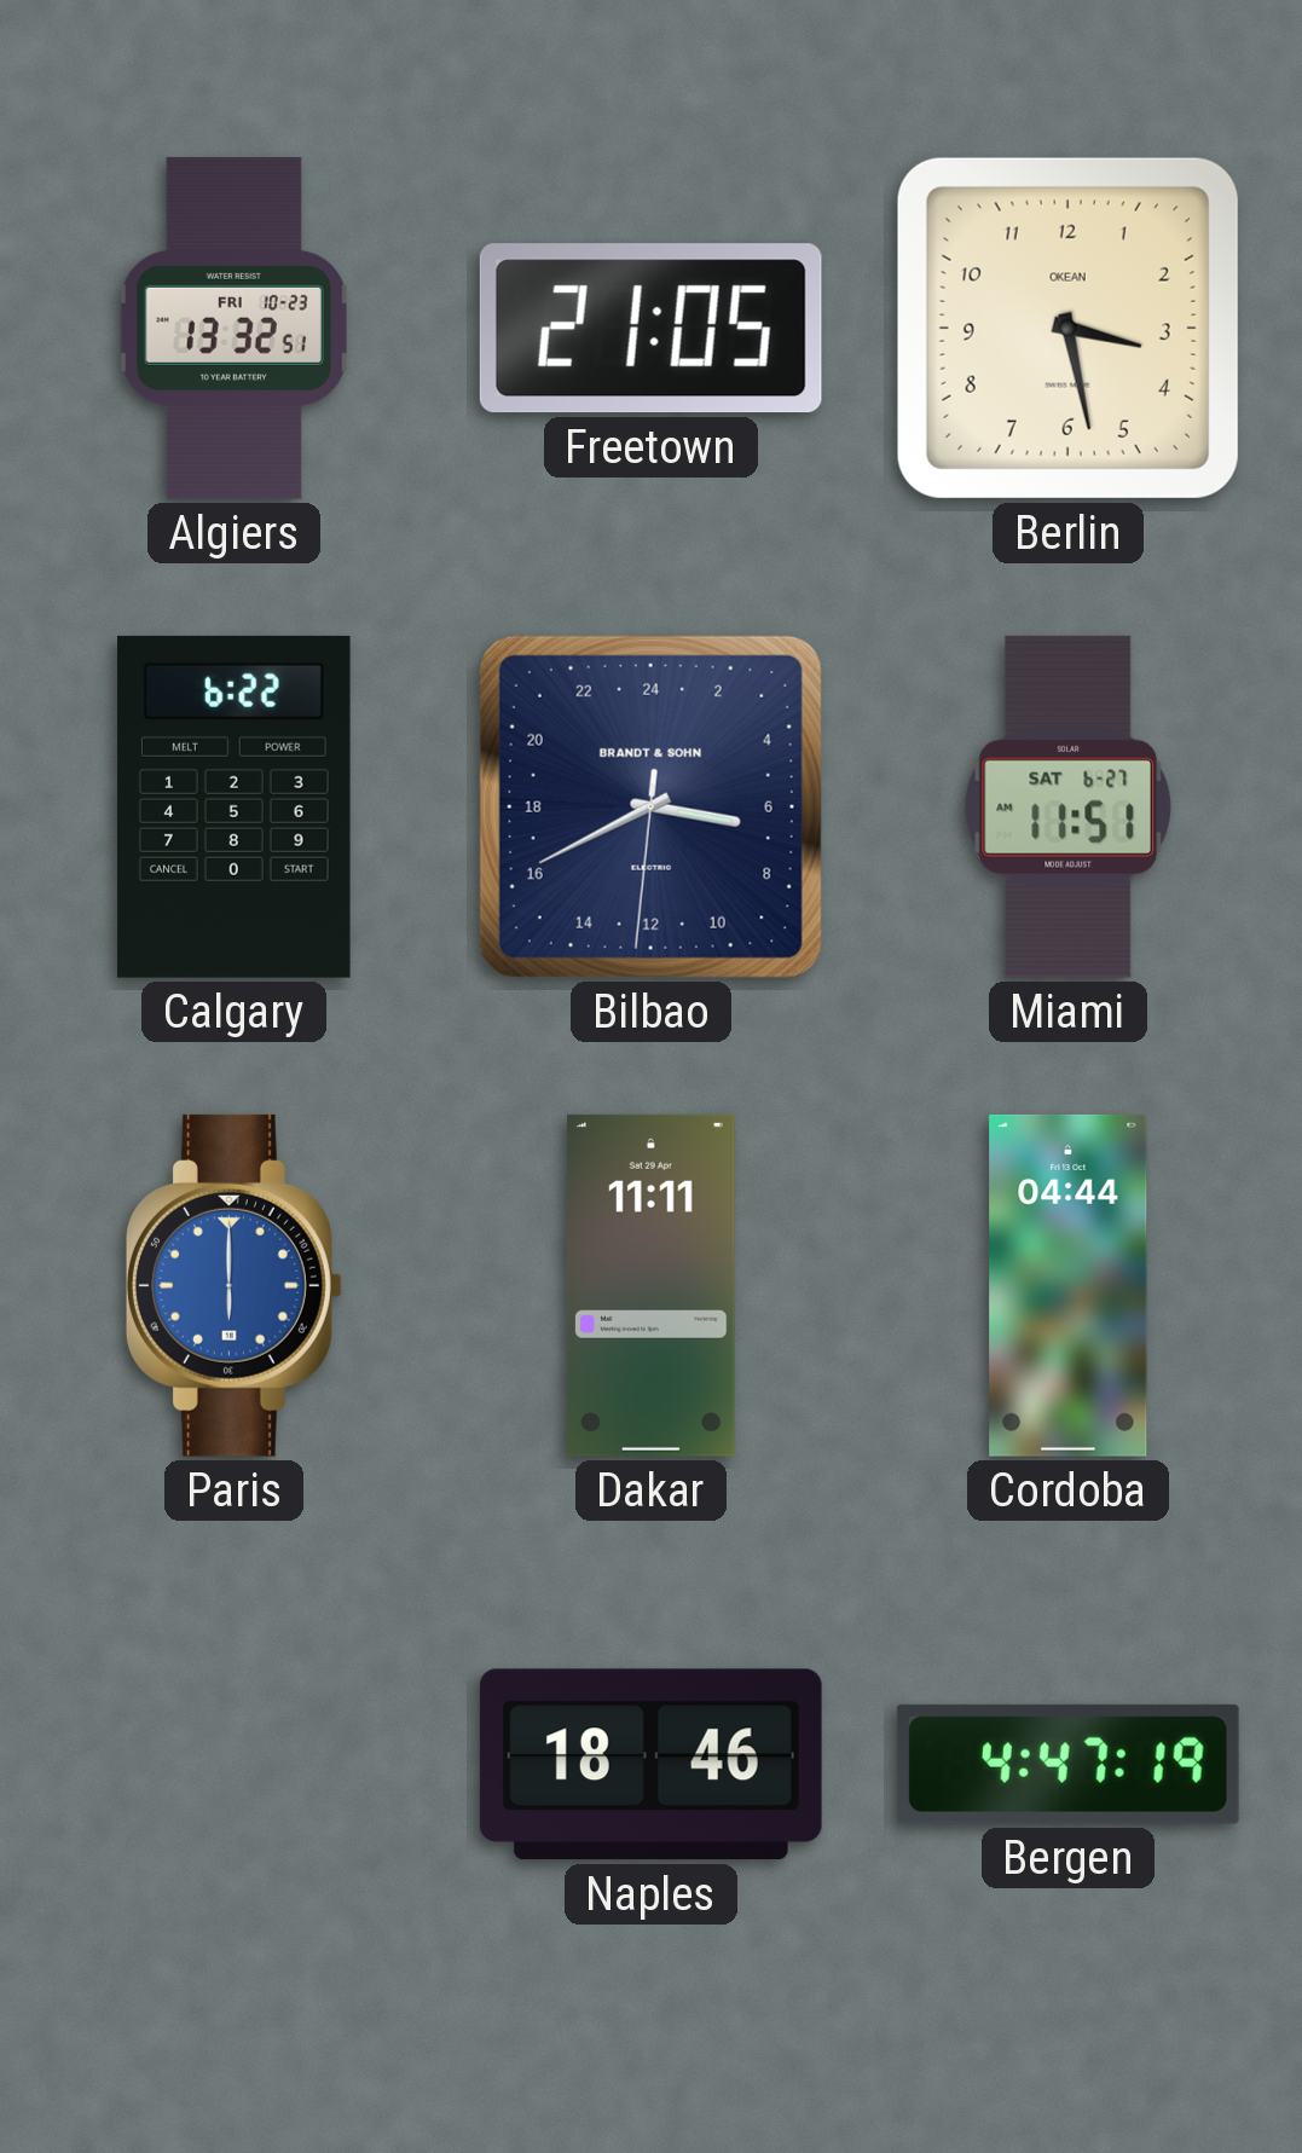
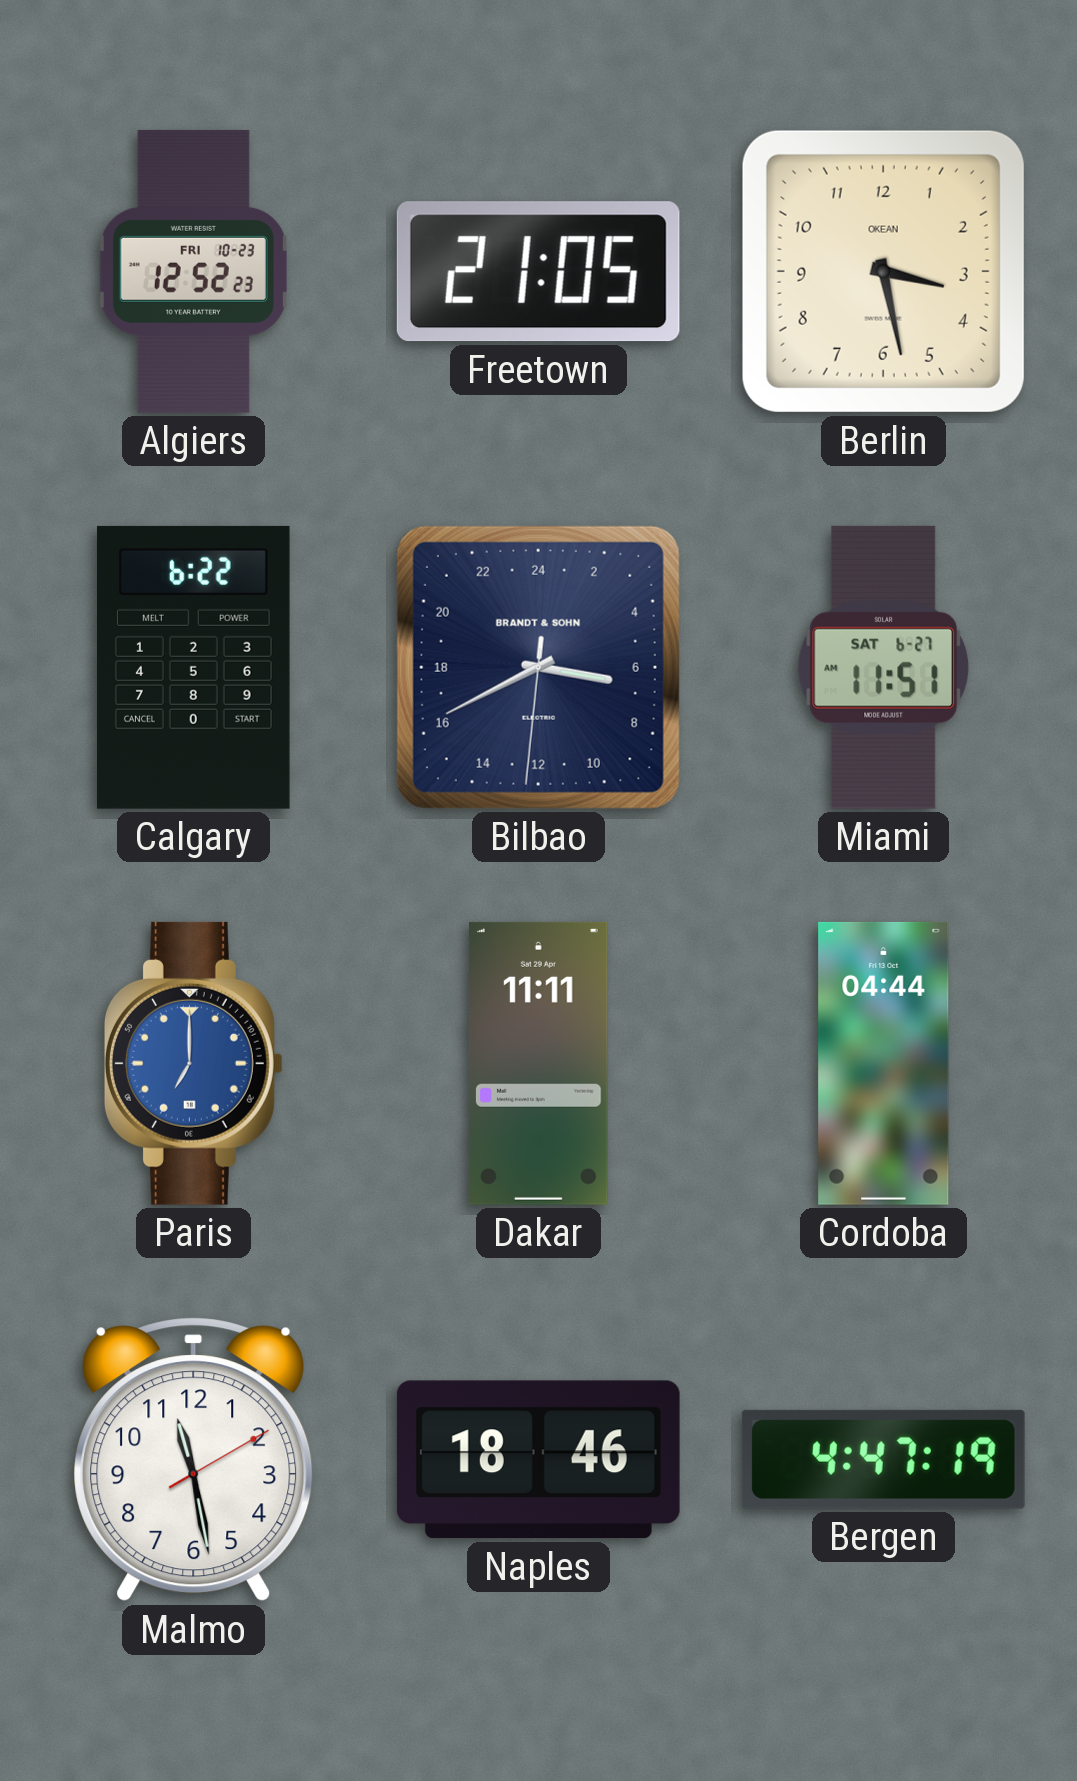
Algiers: 13:32 -> 12:52
Paris: 6:00 -> 7:00
Malmo: none -> 11:28
